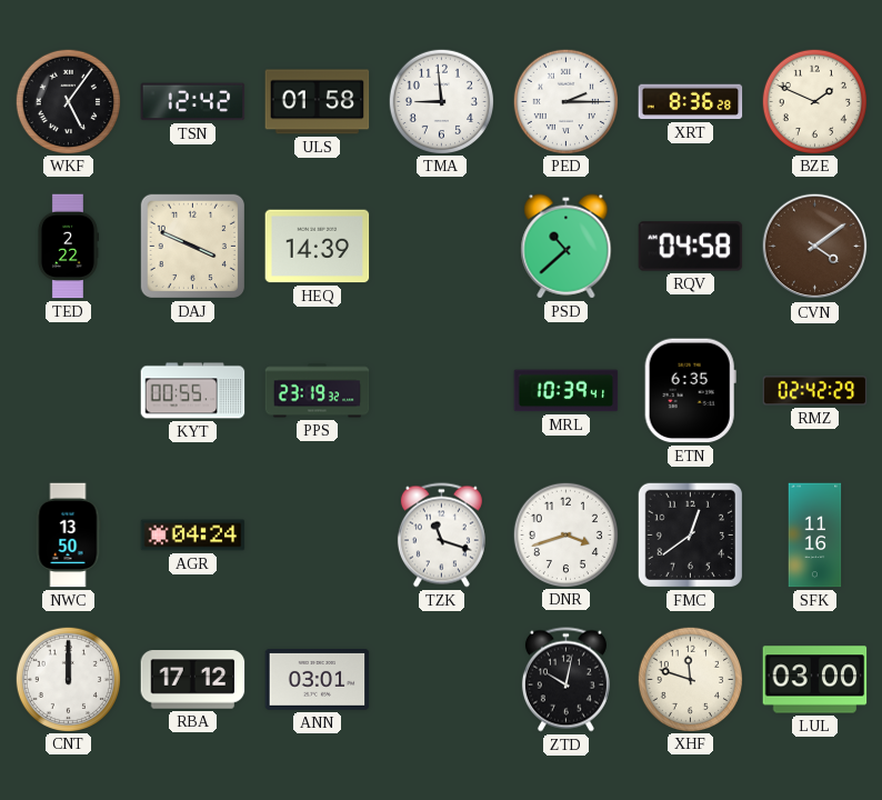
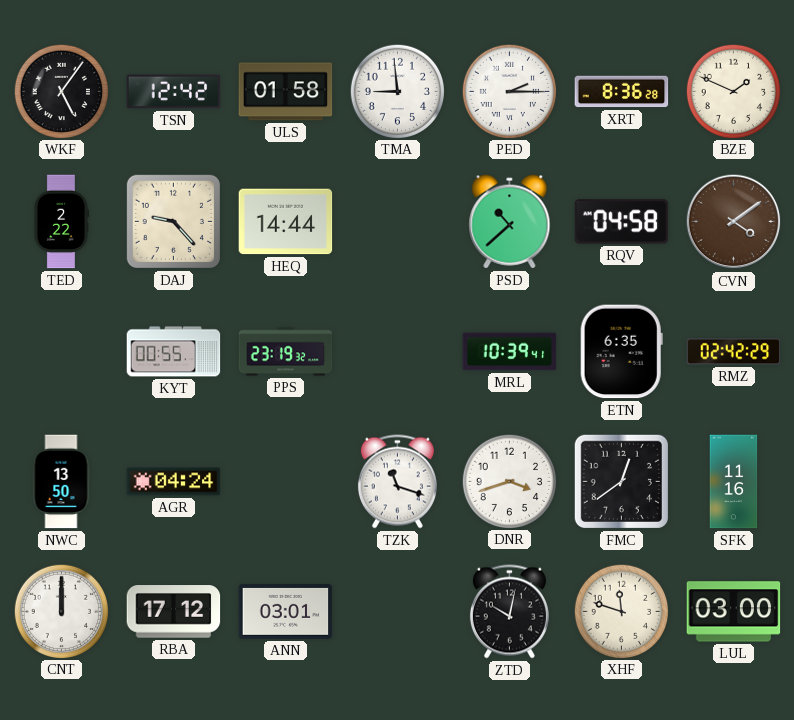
DAJ: 3:49 -> 9:23
HEQ: 14:39 -> 14:44
